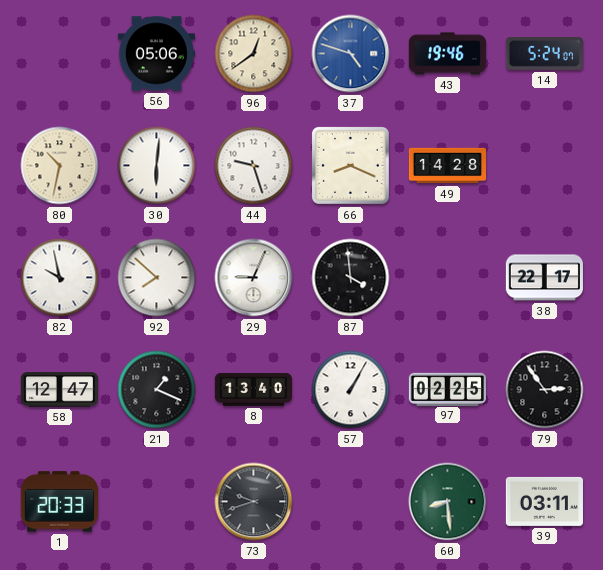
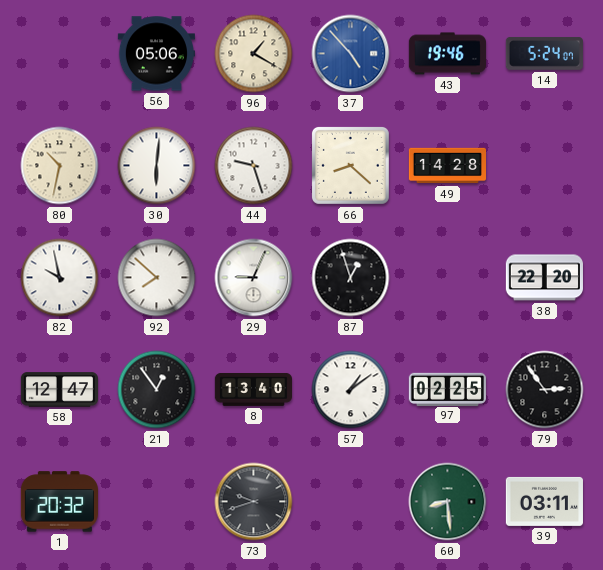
96: 12:39 -> 1:20
37: 4:48 -> 4:53
66: 8:19 -> 8:22
87: 3:59 -> 12:57
38: 22:17 -> 22:20
21: 1:19 -> 12:54
57: 1:05 -> 1:09
1: 20:33 -> 20:32
